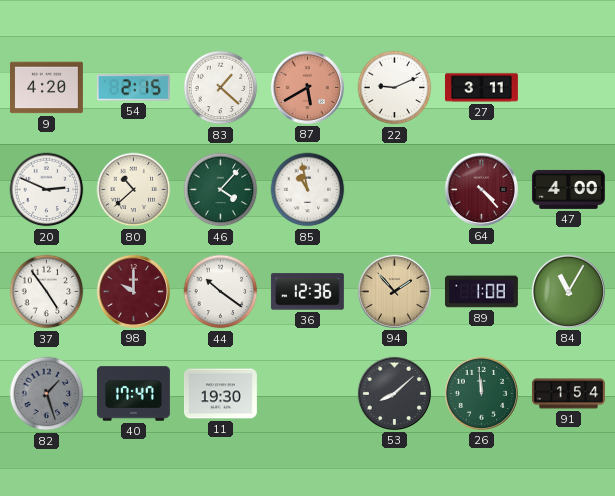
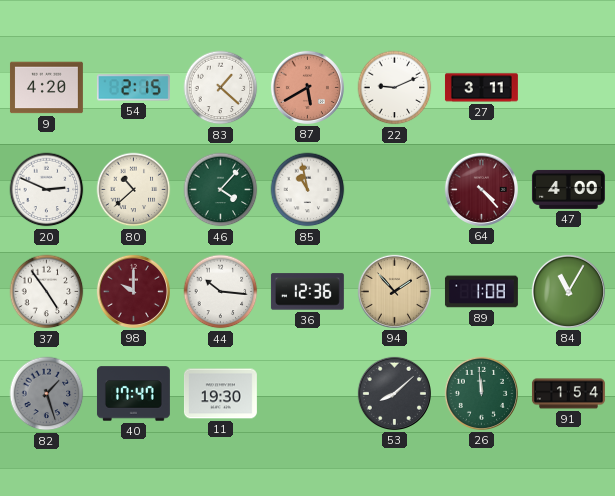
44: 10:21 -> 10:16
